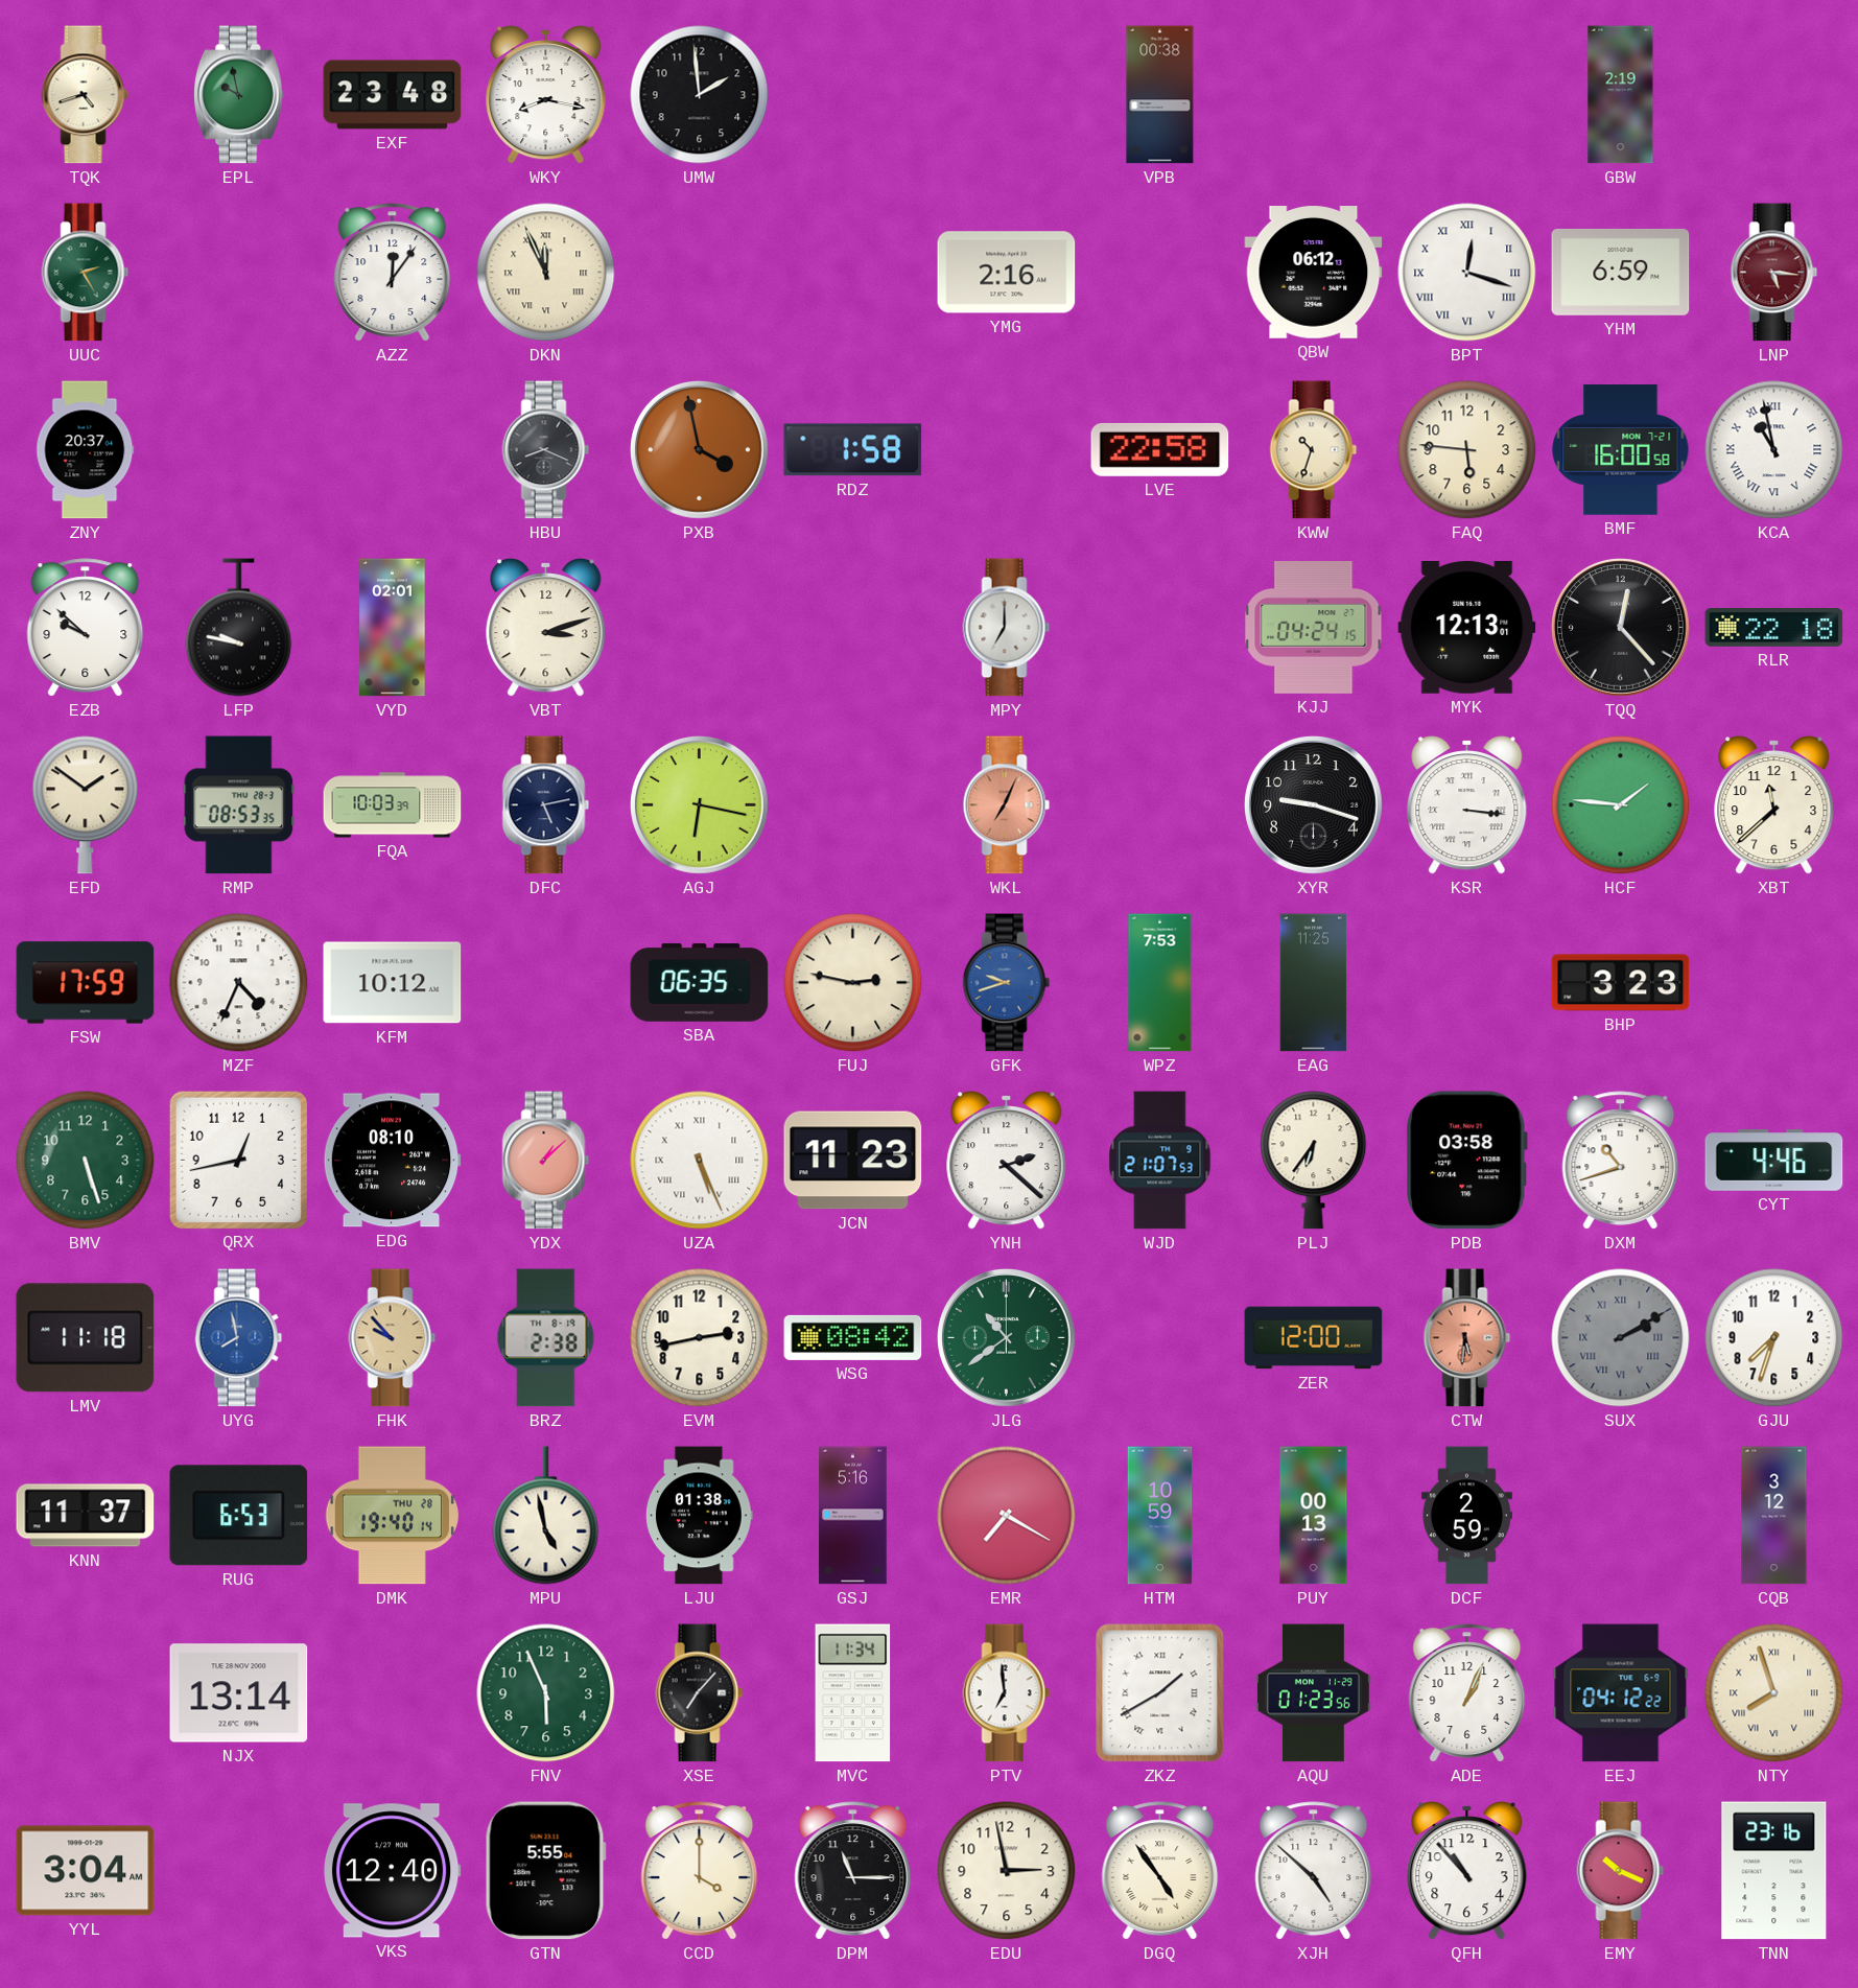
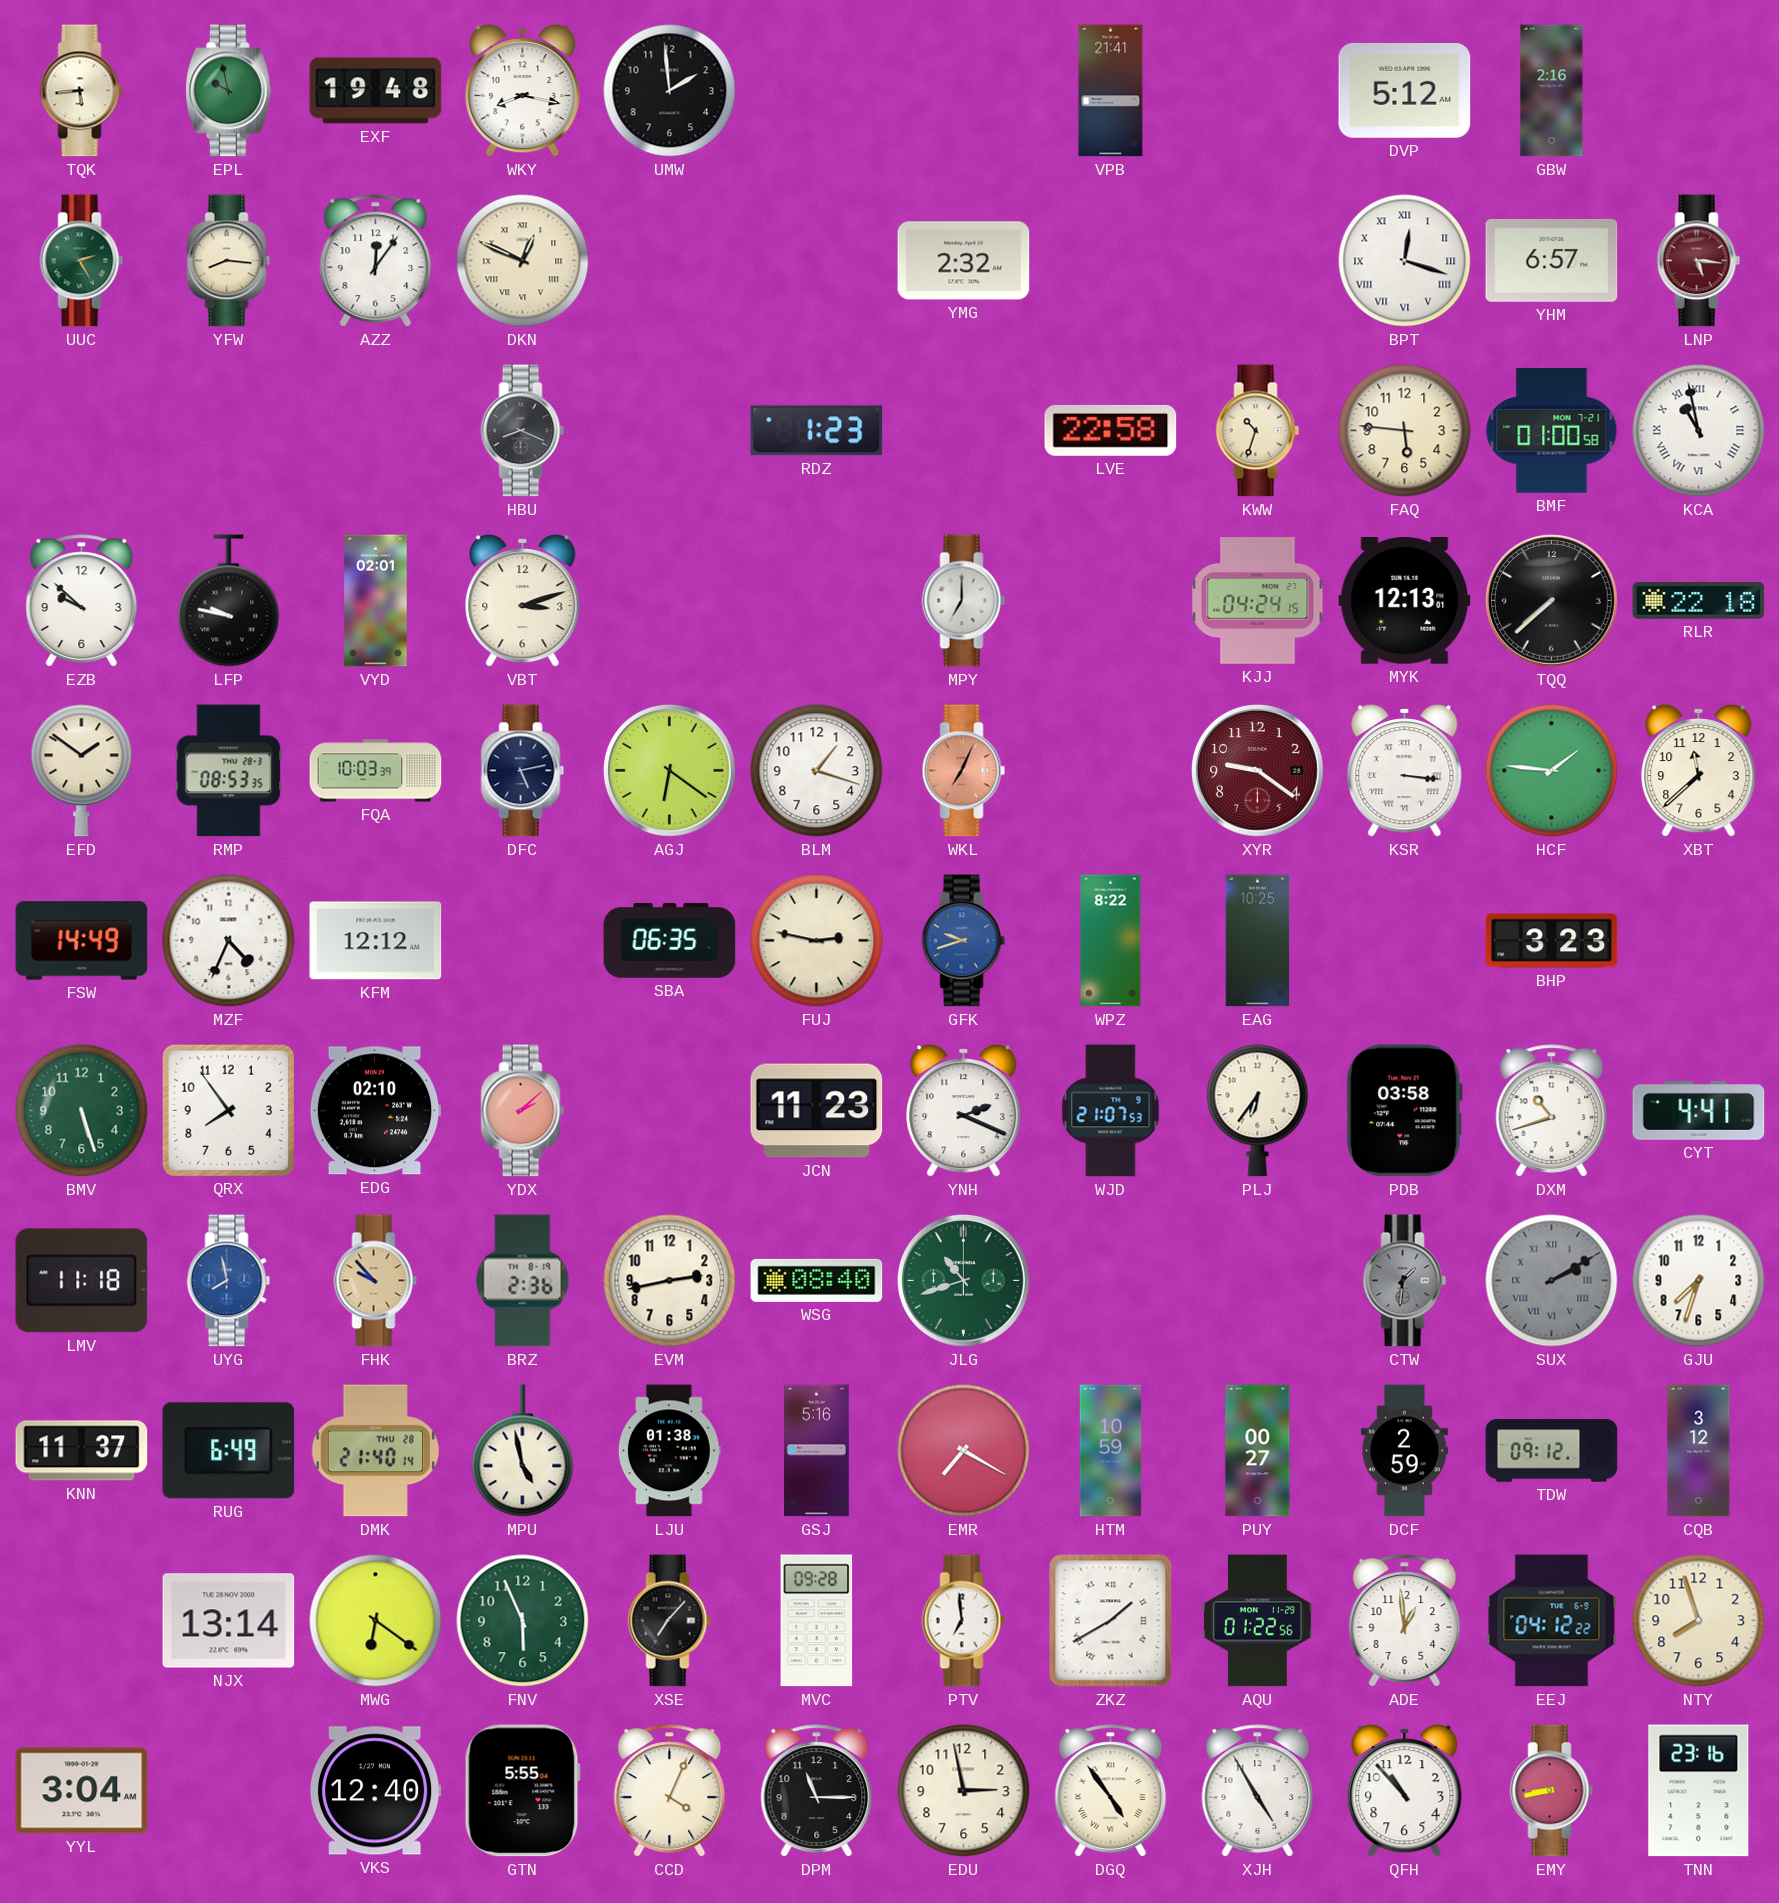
TQK: 4:42 -> 5:44
EXF: 23:48 -> 19:48
VPB: 00:38 -> 21:41
DVP: none -> 5:12
GBW: 2:19 -> 2:16
YFW: none -> 8:16
DKN: 11:56 -> 12:49
YMG: 2:16 -> 2:32
QBW: 06:12 -> none
YHM: 6:59 -> 6:57
ZNY: 20:37 -> none
PXB: 3:58 -> none
RDZ: 1:58 -> 1:23
BMF: 16:00 -> 01:00
TQQ: 12:23 -> 7:38
AGJ: 6:17 -> 6:21
BLM: none -> 1:18
XYR: 9:18 -> 9:21
XYR dial: black -> burgundy
FSW: 17:59 -> 14:49
KFM: 10:12 -> 12:12
WPZ: 7:53 -> 8:22
EAG: 11:25 -> 10:25
QRX: 12:43 -> 7:54
EDG: 08:10 -> 02:10
YDX: 1:08 -> 2:08
UZA: 5:26 -> none
YNH: 2:22 -> 2:19
CYT: 4:46 -> 4:41
BRZ: 2:38 -> 2:36
WSG: 08:42 -> 08:40
JLG: 10:39 -> 10:42
ZER: 12:00 -> none
CTW: 5:31 -> 1:31
CTW dial: salmon -> grey
RUG: 6:53 -> 6:49
DMK: 19:40 -> 21:40
PUY: 00:13 -> 00:27
TDW: none -> 09:12
MWG: none -> 6:21
MVC: 11:34 -> 09:28
AQU: 01:23 -> 01:22
ADE: 1:04 -> 12:59
NTY numerals: Roman -> Arabic
CCD: 4:00 -> 4:04
XJH: 4:52 -> 4:55
EMY: 10:19 -> 8:43
